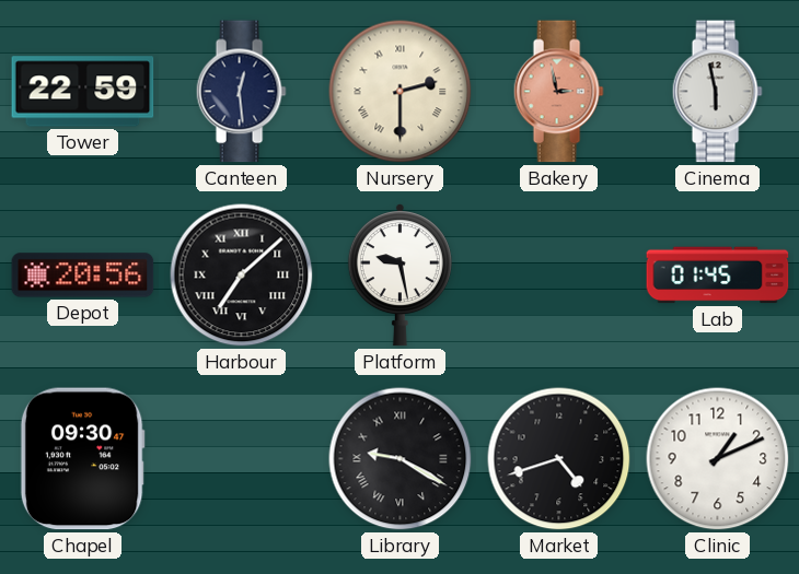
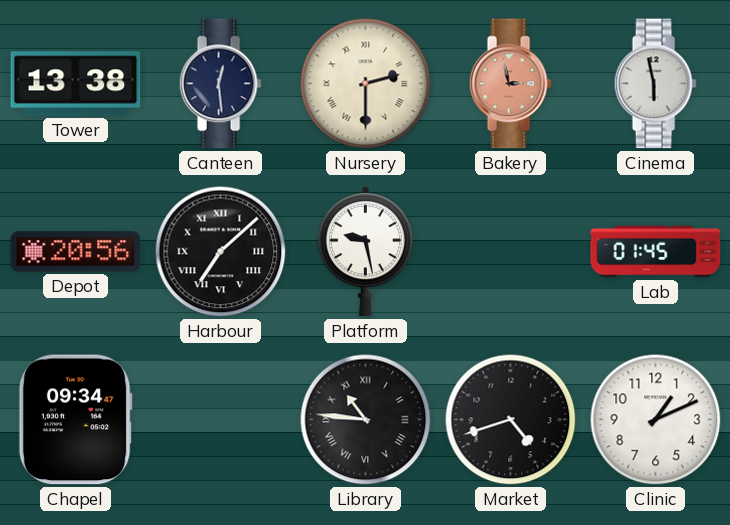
Tower: 22:59 -> 13:38
Chapel: 09:30 -> 09:34
Library: 9:20 -> 10:46
